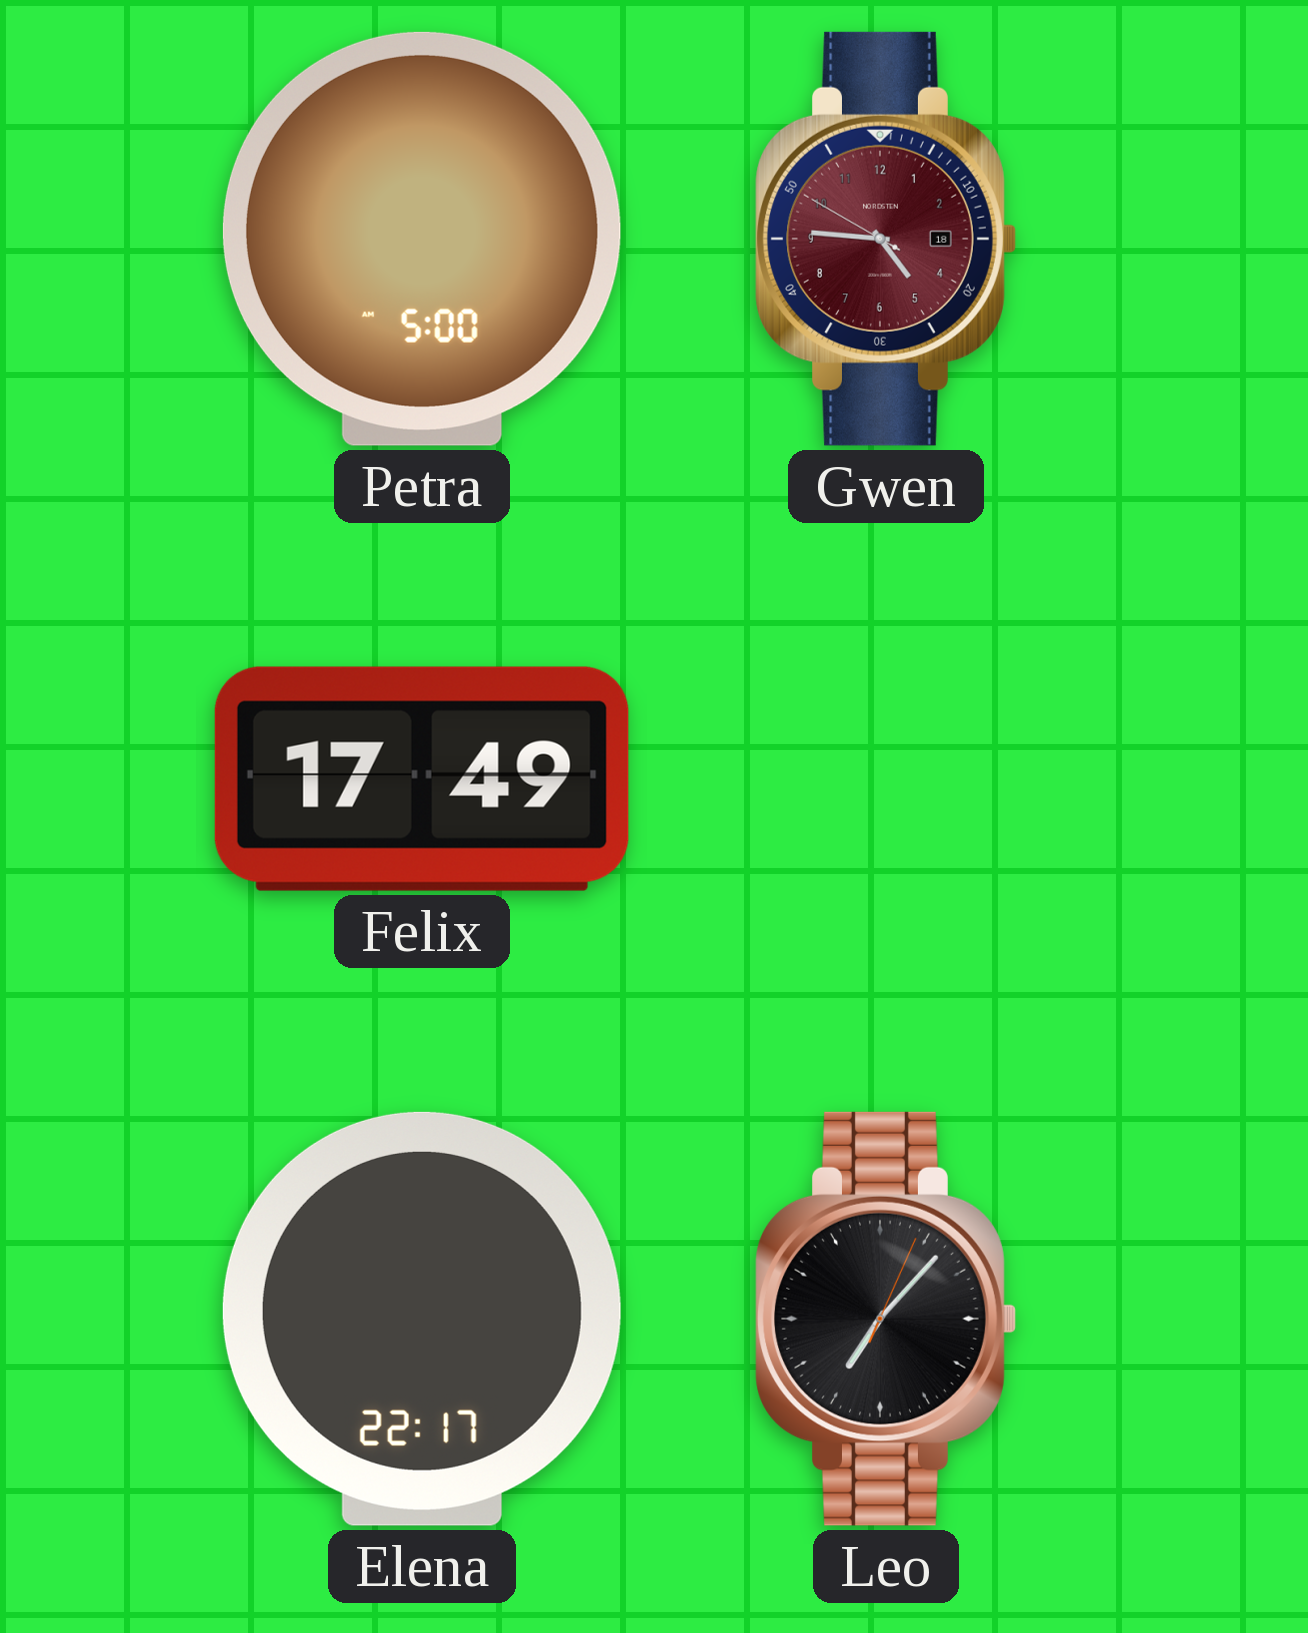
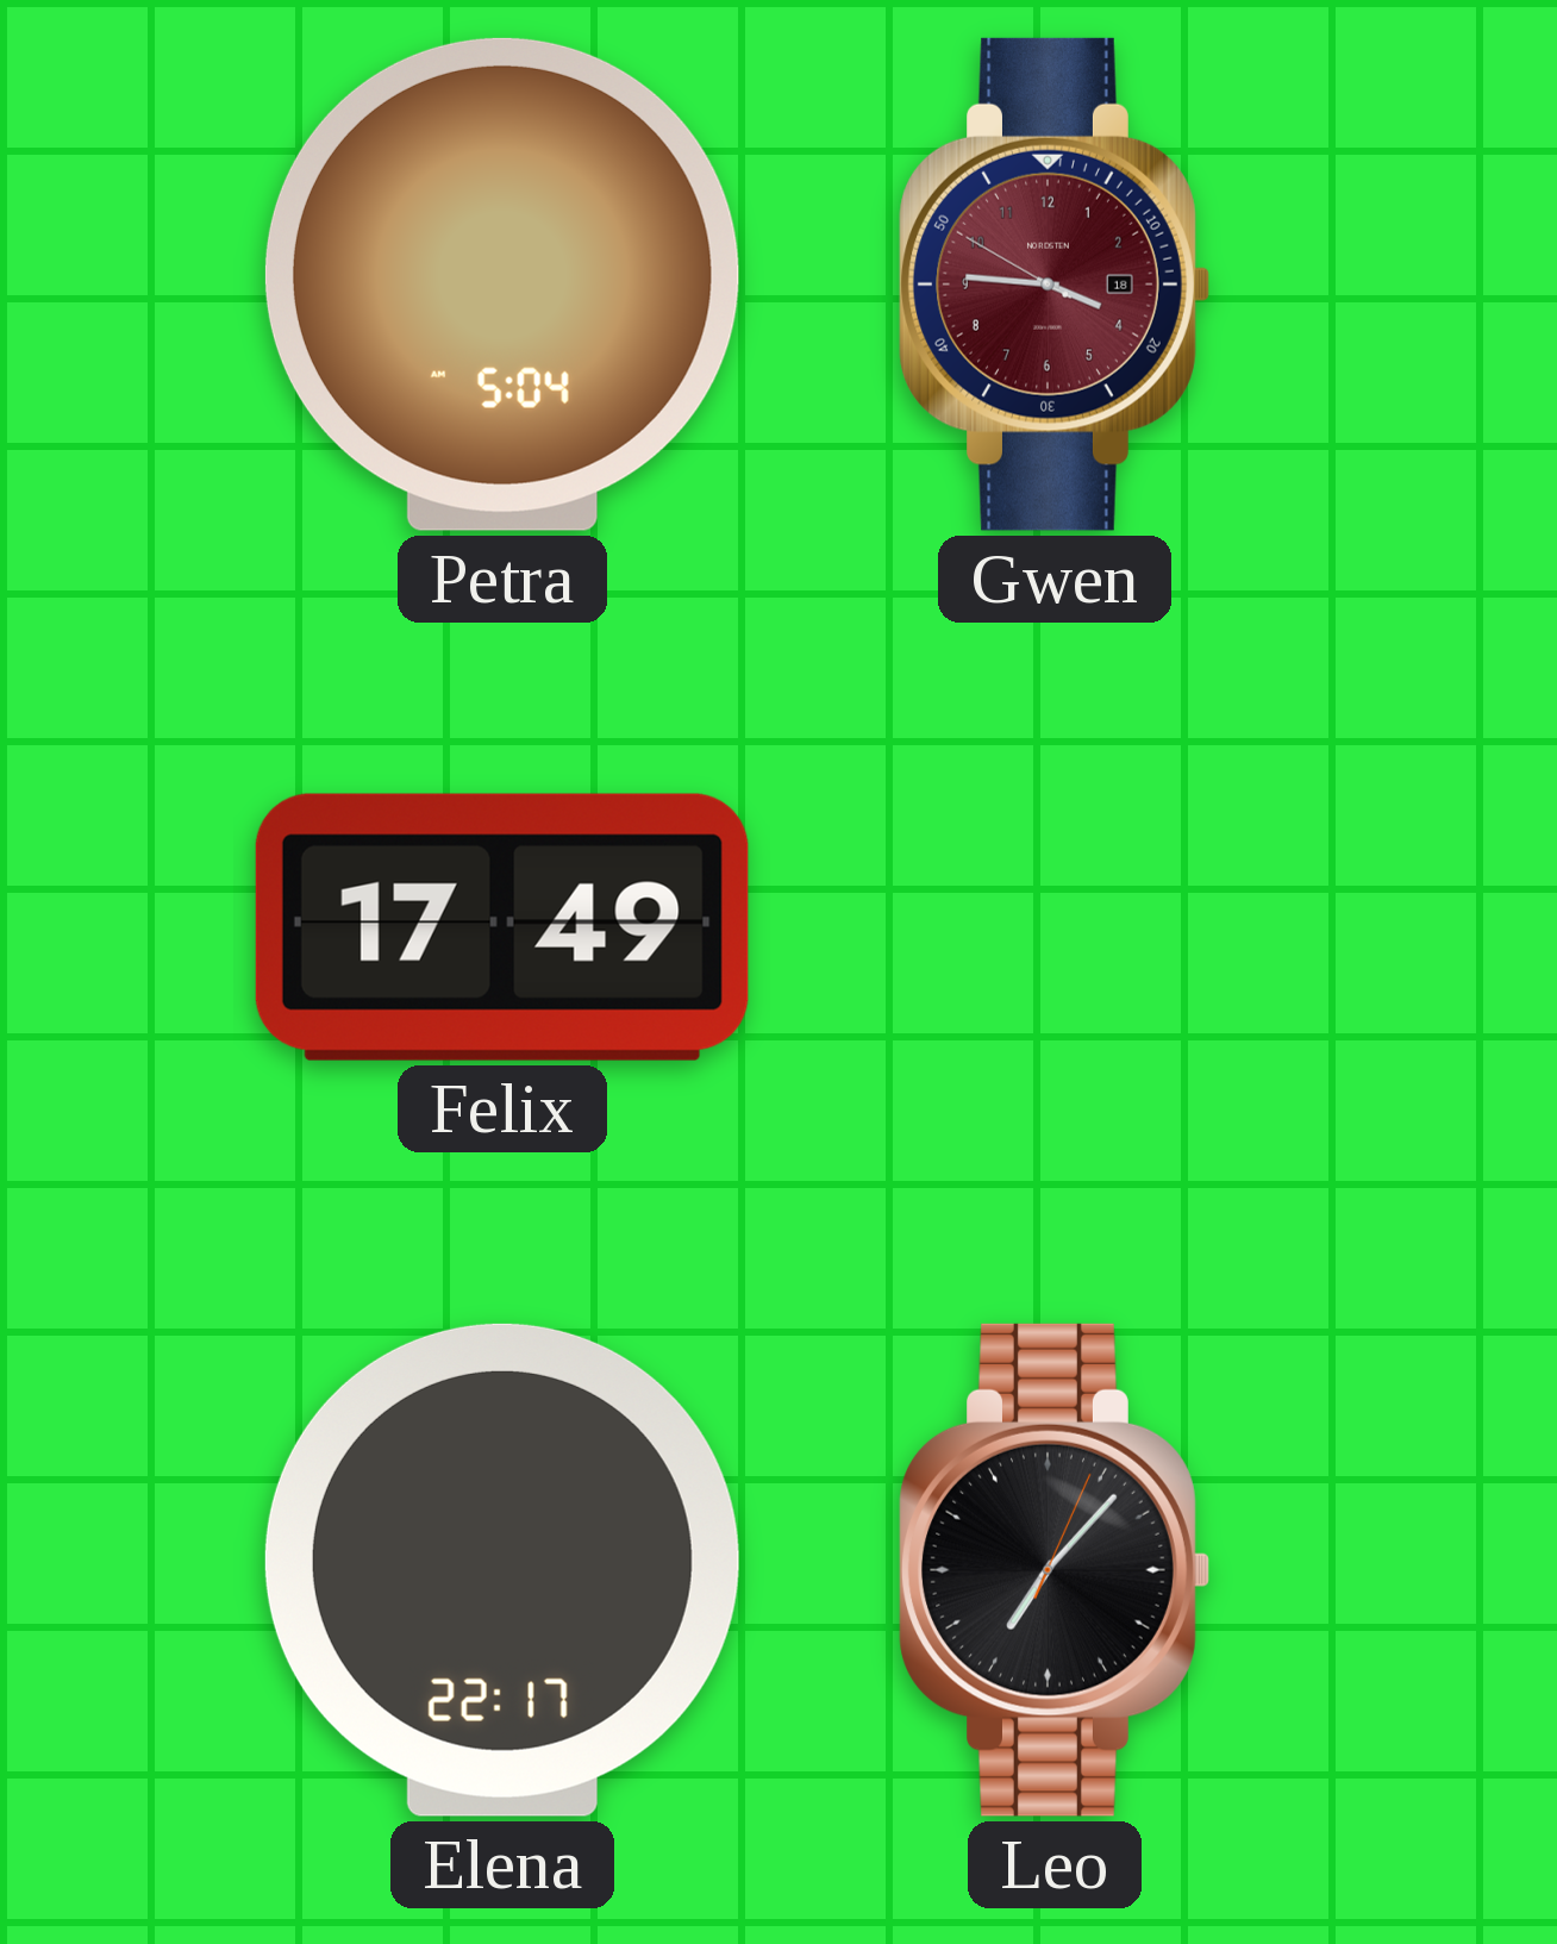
Petra: 5:00 -> 5:04
Gwen: 4:45 -> 3:45
